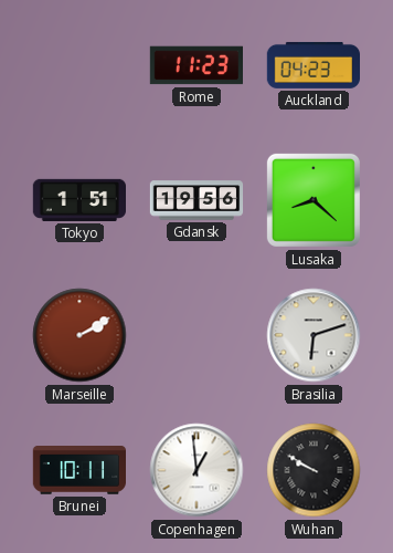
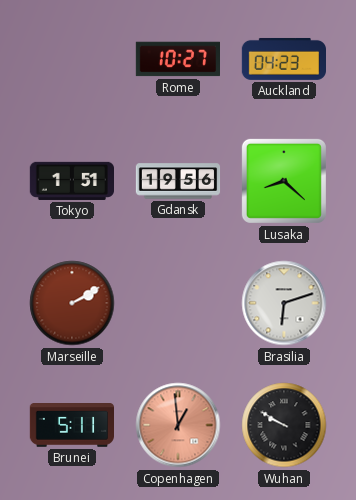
Rome: 11:23 -> 10:27
Brunei: 10:11 -> 5:11
Copenhagen dial: white -> salmon
